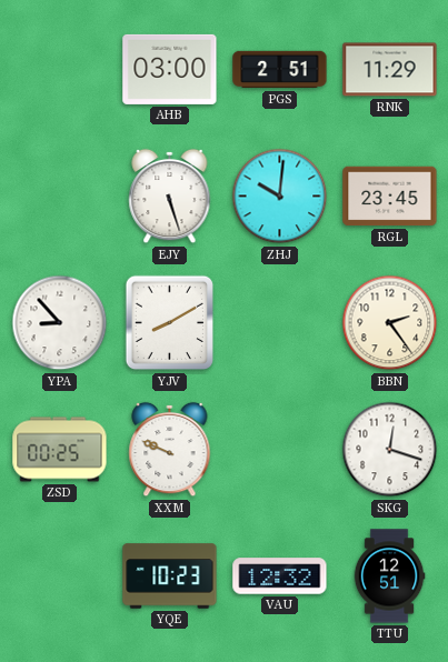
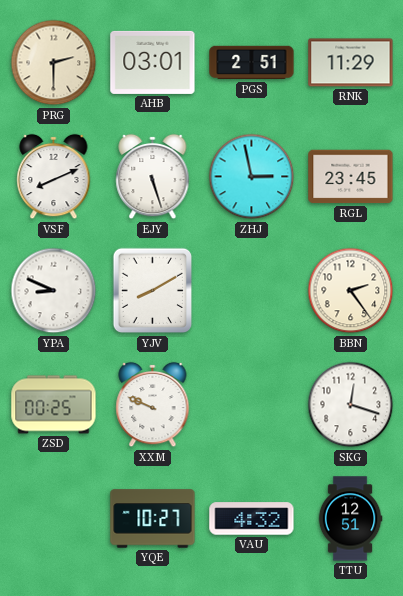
PRG: none -> 2:30
AHB: 03:00 -> 03:01
VSF: none -> 8:11
ZHJ: 10:01 -> 2:58
YPA: 8:53 -> 8:49
YQE: 10:23 -> 10:27
VAU: 12:32 -> 4:32
